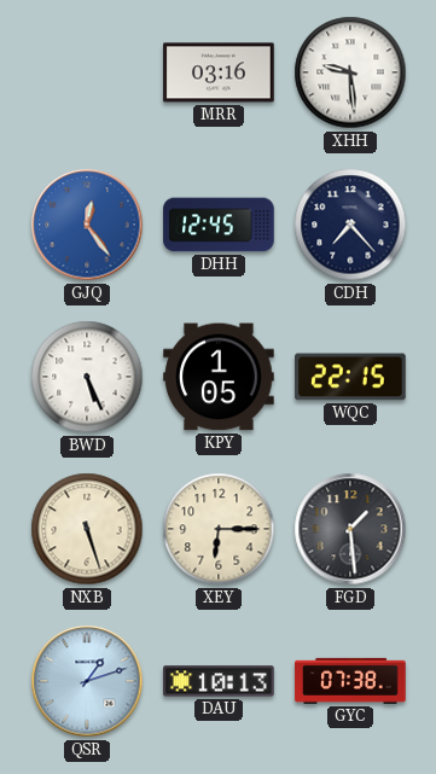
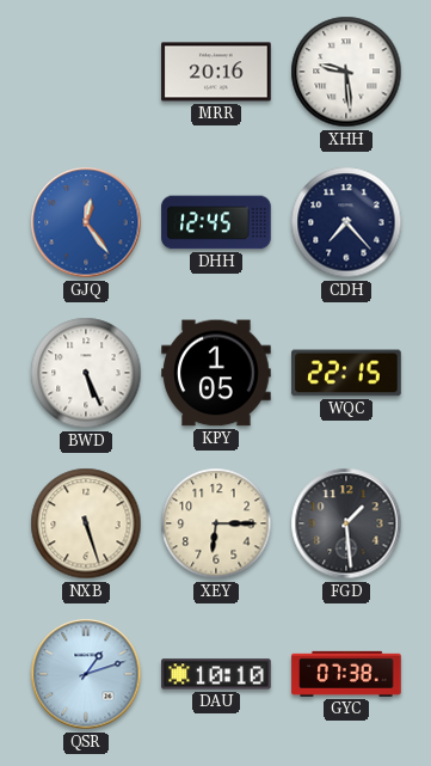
MRR: 03:16 -> 20:16
DAU: 10:13 -> 10:10
